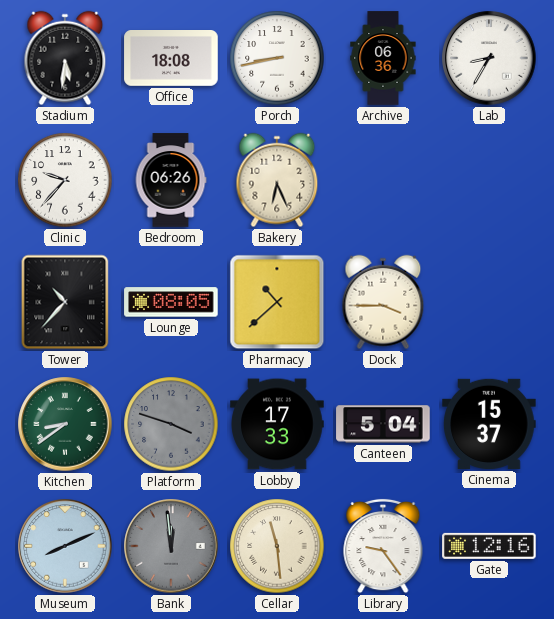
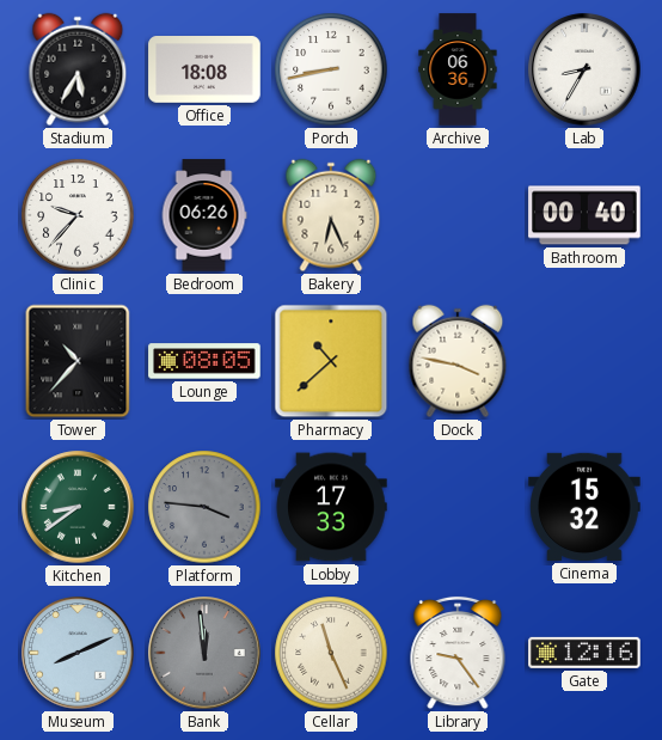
Stadium: 5:31 -> 5:35
Bathroom: none -> 00:40
Dock: 3:45 -> 3:47
Platform: 3:48 -> 3:46
Canteen: 5:04 -> none
Cinema: 15:37 -> 15:32
Cellar: 11:29 -> 11:26
